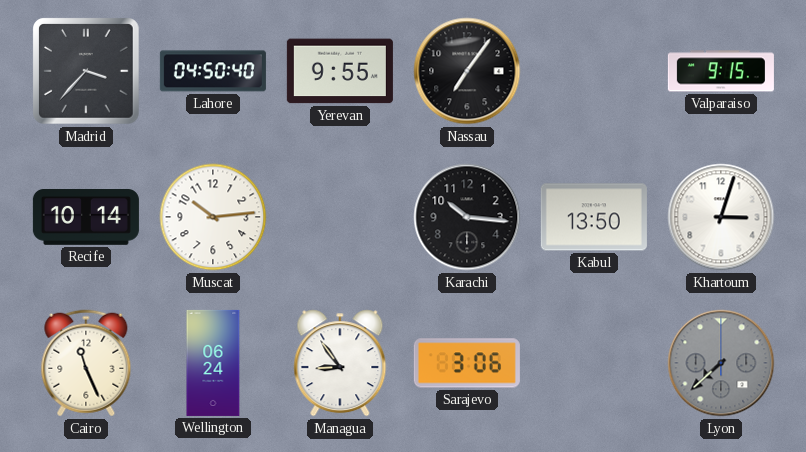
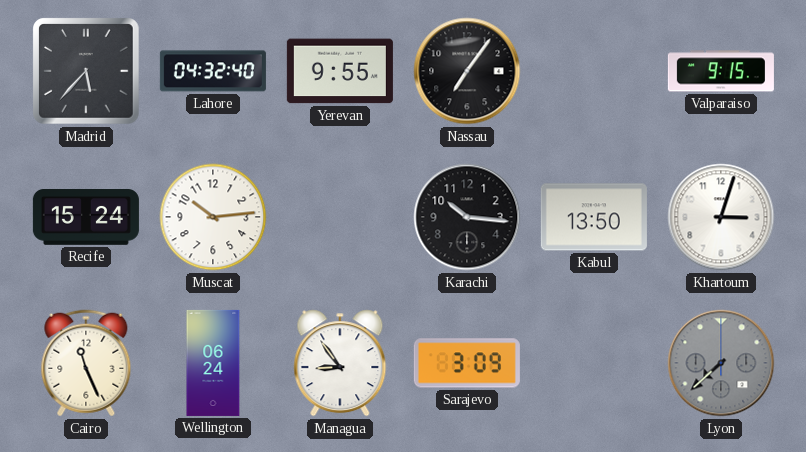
Madrid: 3:37 -> 5:37
Lahore: 04:50 -> 04:32
Recife: 10:14 -> 15:24
Sarajevo: 3:06 -> 3:09
